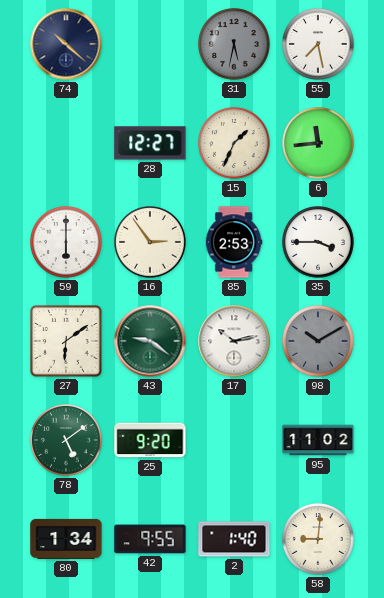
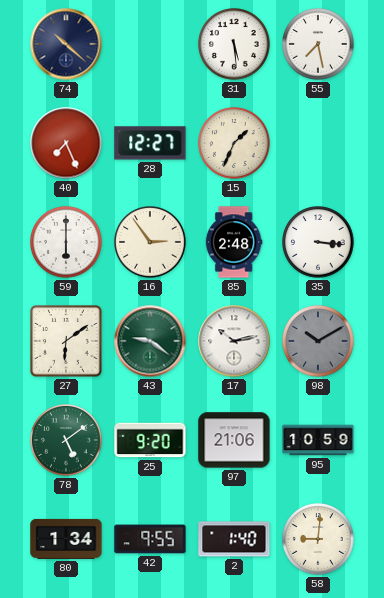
31: 5:32 -> 5:29
31 dial: grey -> white
40: none -> 7:26
6: 11:44 -> none
85: 2:53 -> 2:48
35: 3:45 -> 3:16
97: none -> 21:06
95: 11:02 -> 10:59
